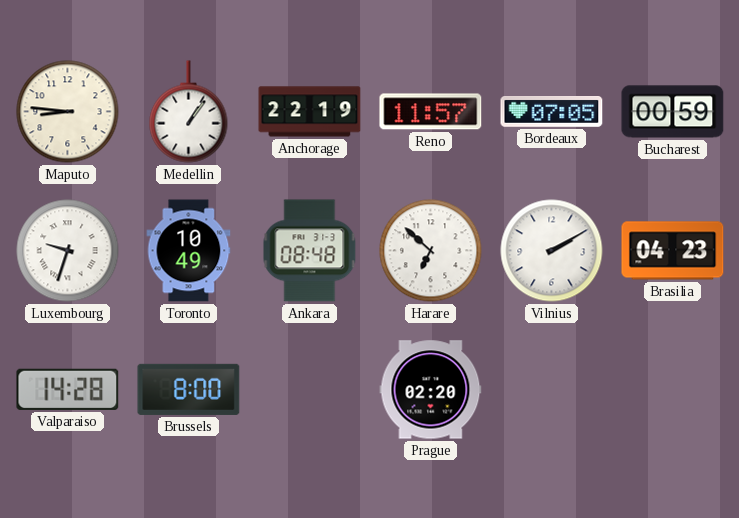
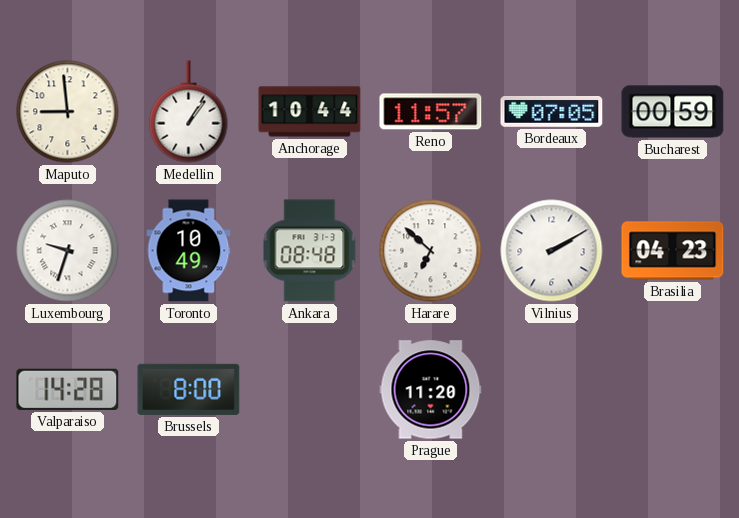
Maputo: 8:46 -> 8:59
Anchorage: 22:19 -> 10:44
Prague: 02:20 -> 11:20
